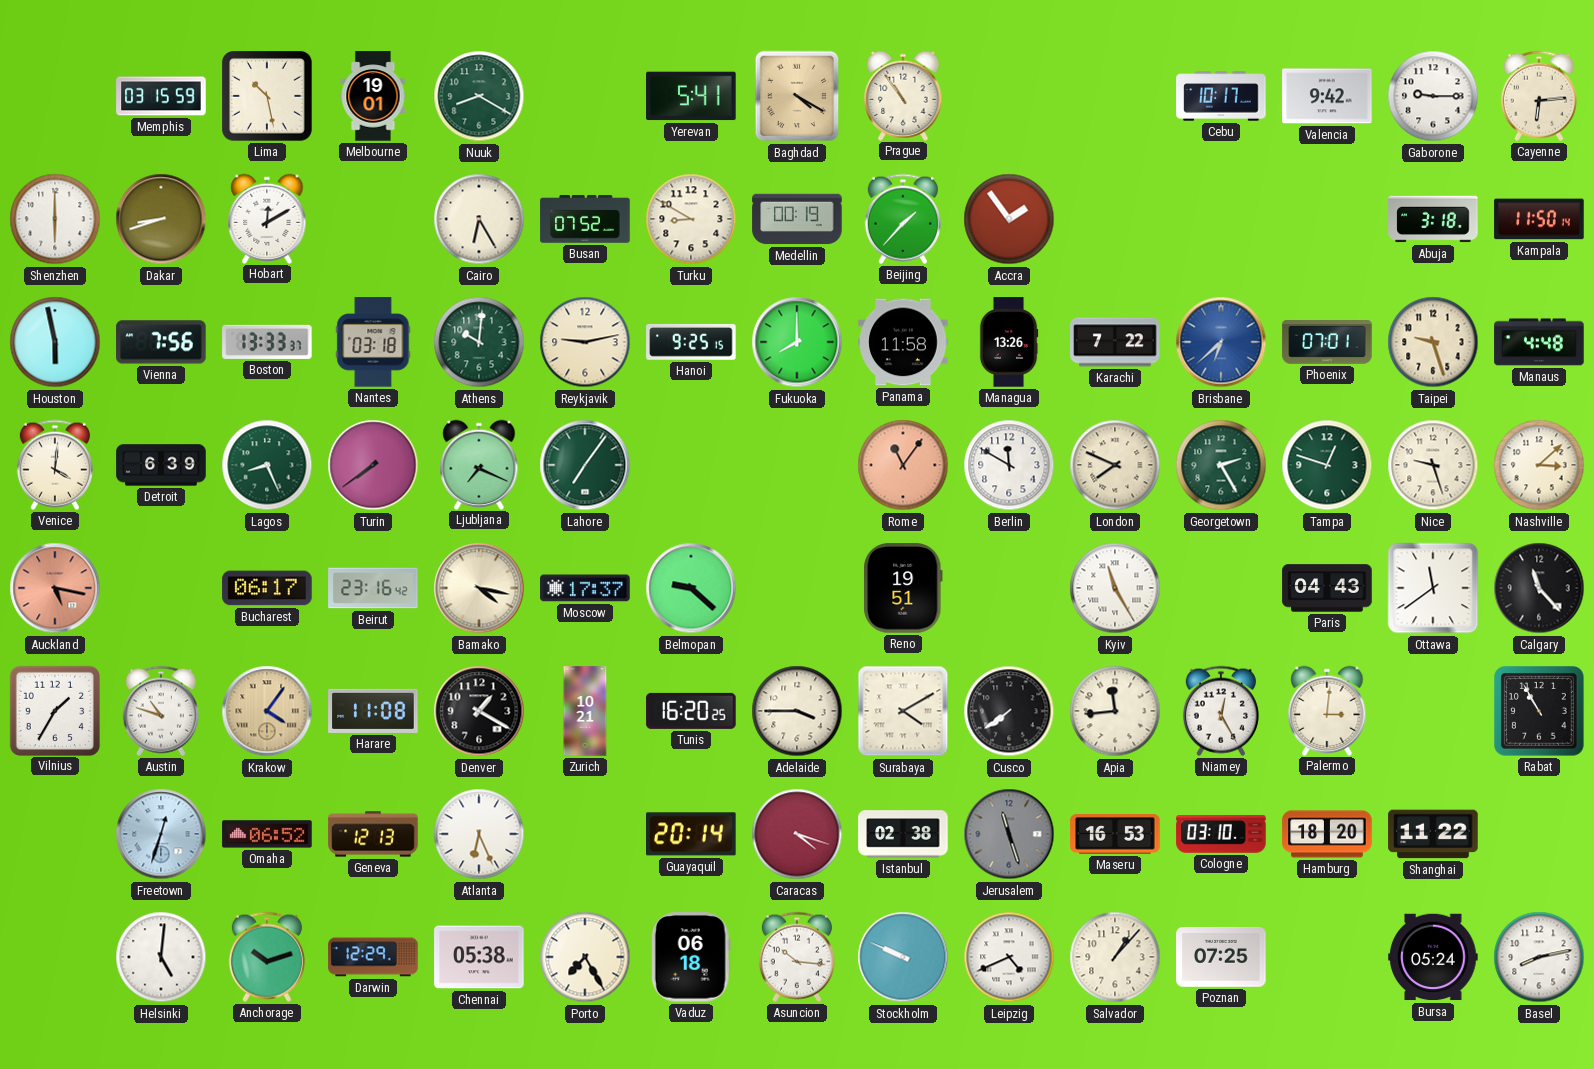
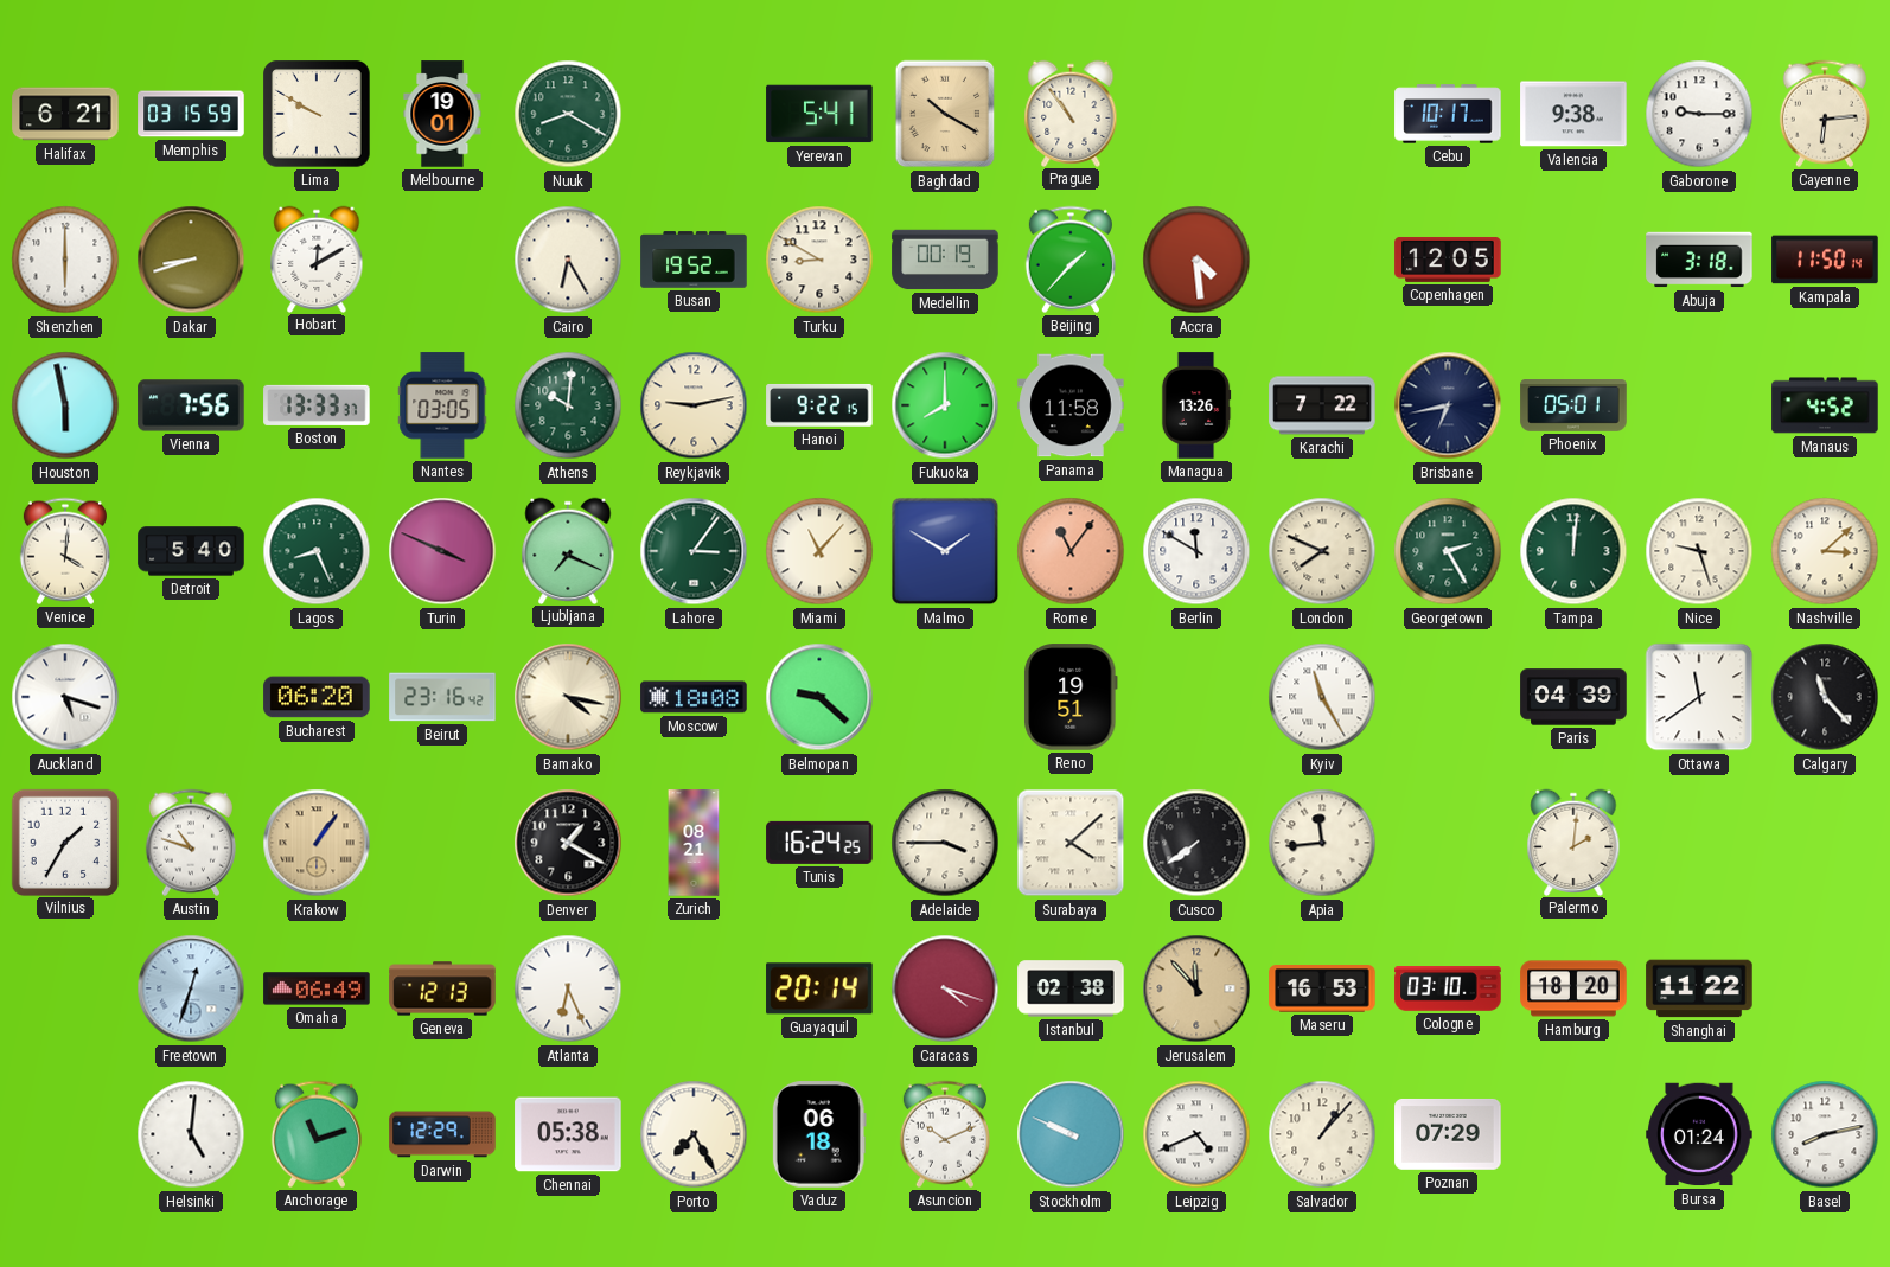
Halifax: none -> 6:21
Lima: 10:28 -> 9:50
Baghdad: 4:20 -> 10:20
Valencia: 9:42 -> 9:38
Busan: 07:52 -> 19:52
Accra: 1:54 -> 4:29
Copenhagen: none -> 12:05
Nantes: 03:18 -> 03:05
Hanoi: 9:25 -> 9:22
Brisbane: 6:38 -> 6:43
Brisbane dial: blue -> navy
Phoenix: 07:01 -> 05:01
Taipei: 9:27 -> none
Manaus: 4:48 -> 4:52
Detroit: 6:39 -> 5:40
Turin: 7:39 -> 3:49
Lahore: 7:06 -> 3:06
Miami: none -> 11:07
Malmo: none -> 1:50
Tampa: 12:48 -> 12:01
Auckland: 5:17 -> 5:18
Auckland dial: salmon -> white
Bucharest: 06:17 -> 06:20
Moscow: 17:37 -> 18:08
Paris: 04:43 -> 04:39
Krakow: 4:06 -> 1:06
Harare: 11:08 -> none
Zurich: 10:21 -> 08:21
Tunis: 16:20 -> 16:24
Surabaya: 4:10 -> 4:08
Niamey: 12:25 -> none
Palermo: 3:01 -> 2:01
Rabat: 10:55 -> none
Omaha: 06:52 -> 06:49
Jerusalem: 11:27 -> 11:53
Jerusalem dial: grey -> champagne
Anchorage: 10:12 -> 11:12
Asuncion: 10:16 -> 10:11
Poznan: 07:25 -> 07:29
Bursa: 05:24 -> 01:24
